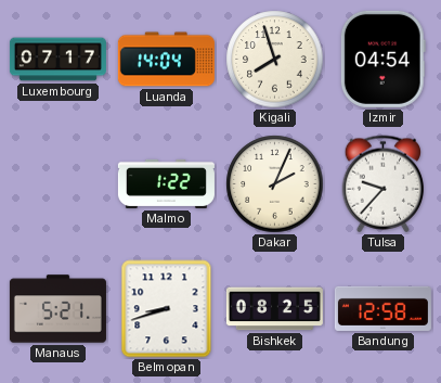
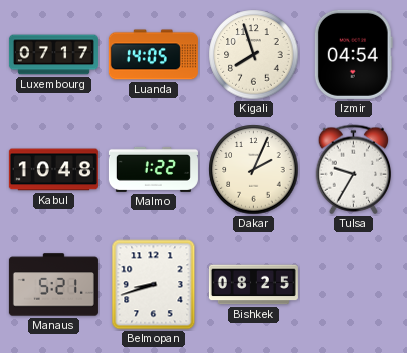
Luanda: 14:04 -> 14:05
Kabul: none -> 10:48
Tulsa: 9:37 -> 9:35
Bandung: 12:58 -> none
